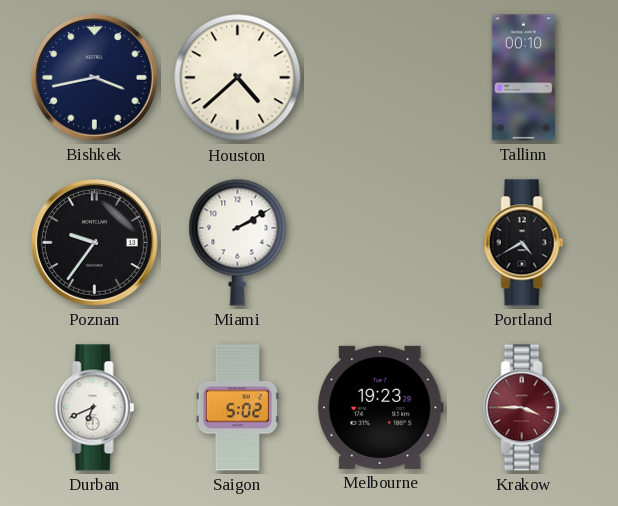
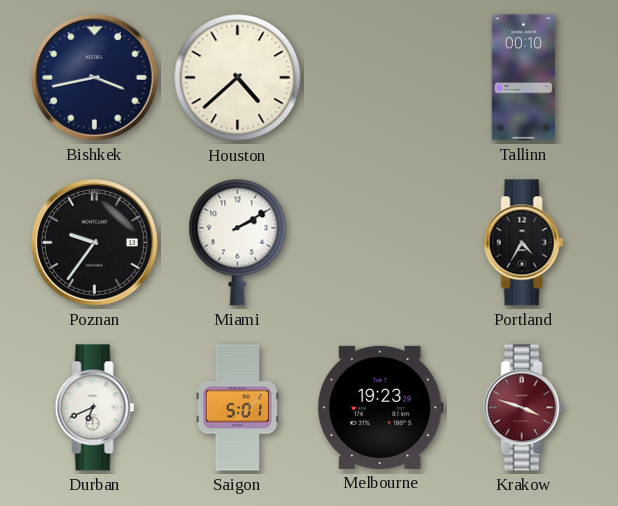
Portland: 4:40 -> 4:35
Saigon: 5:02 -> 5:01
Krakow: 3:45 -> 3:48
